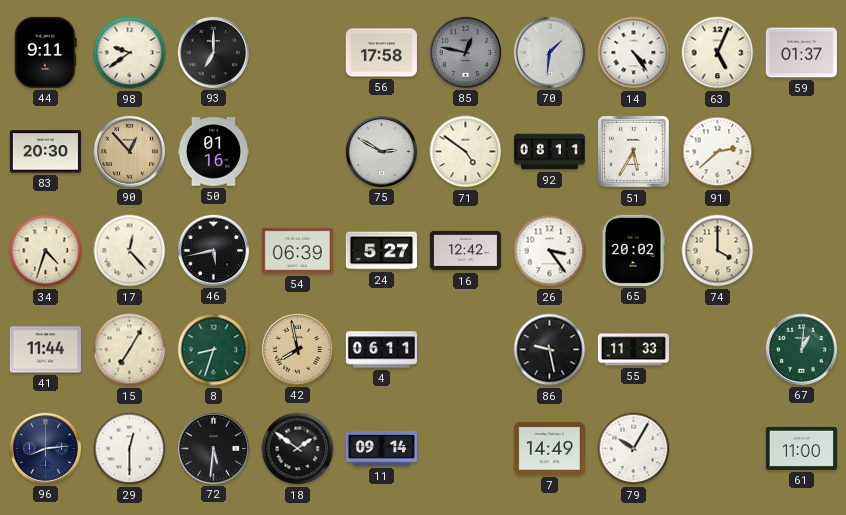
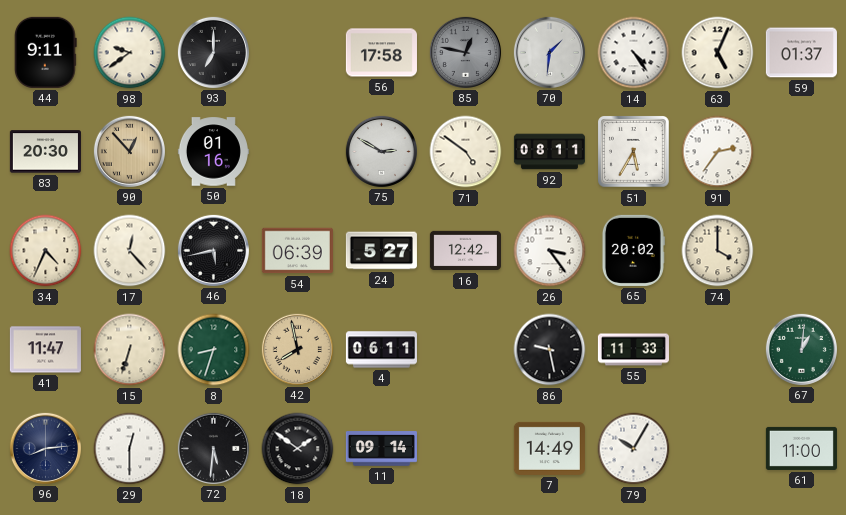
91: 2:38 -> 2:36
34: 4:33 -> 4:34
41: 11:44 -> 11:47
15: 7:05 -> 6:33
